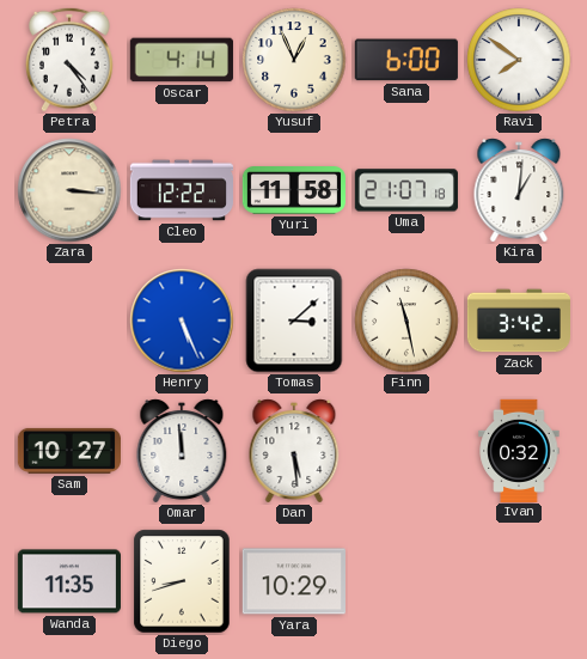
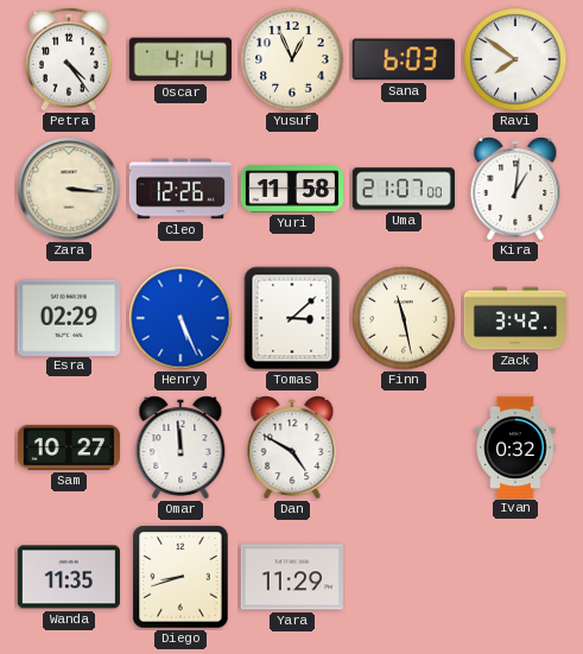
Sana: 6:00 -> 6:03
Cleo: 12:22 -> 12:26
Uma: 21:07:18 -> 21:07:00
Esra: none -> 02:29
Dan: 5:29 -> 4:50
Yara: 10:29 -> 11:29
